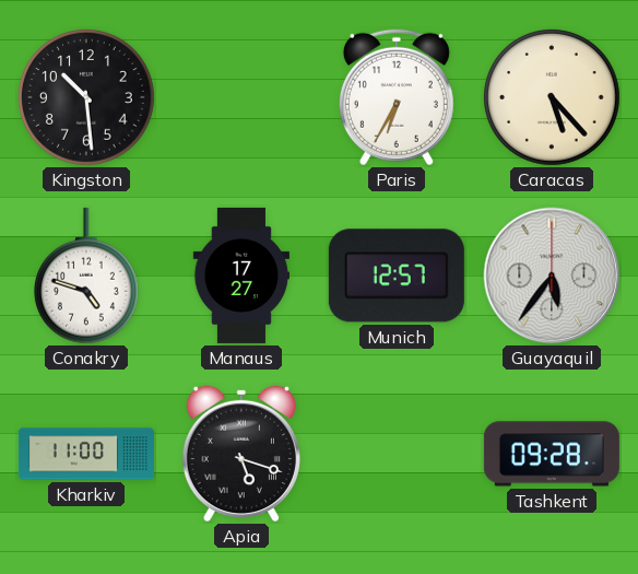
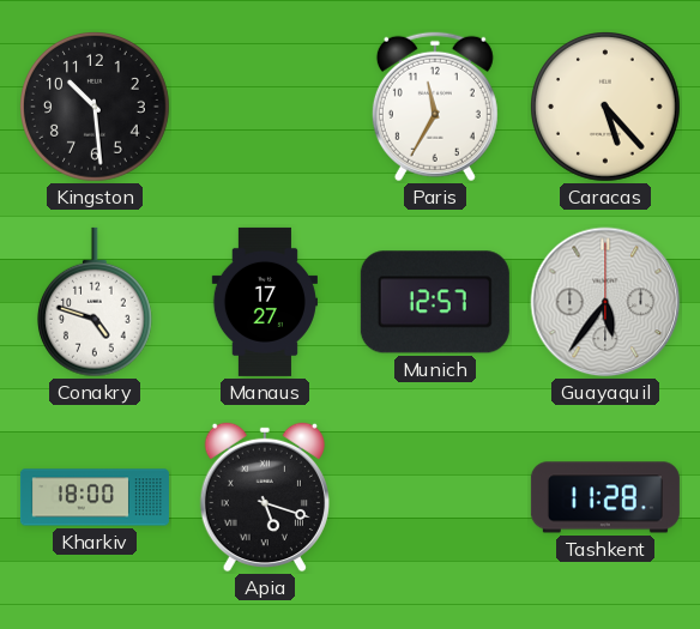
Paris: 6:35 -> 11:35
Kharkiv: 11:00 -> 18:00
Tashkent: 09:28 -> 11:28
